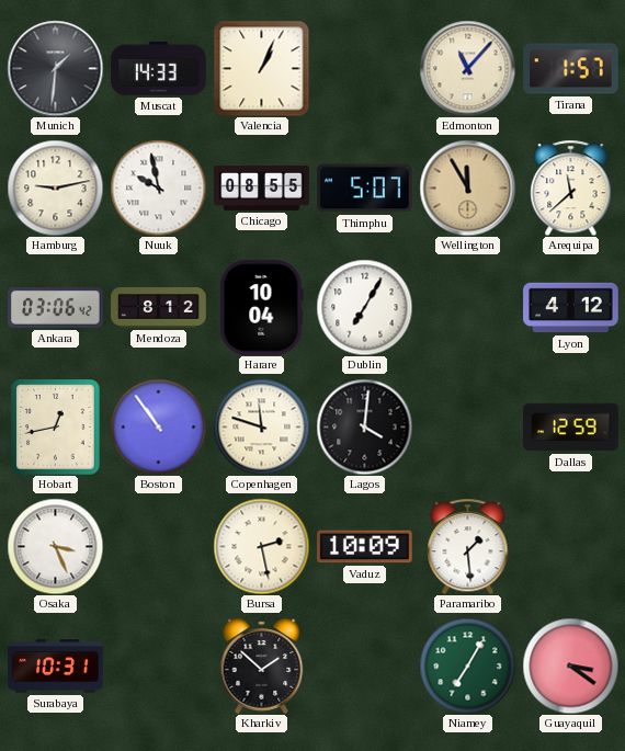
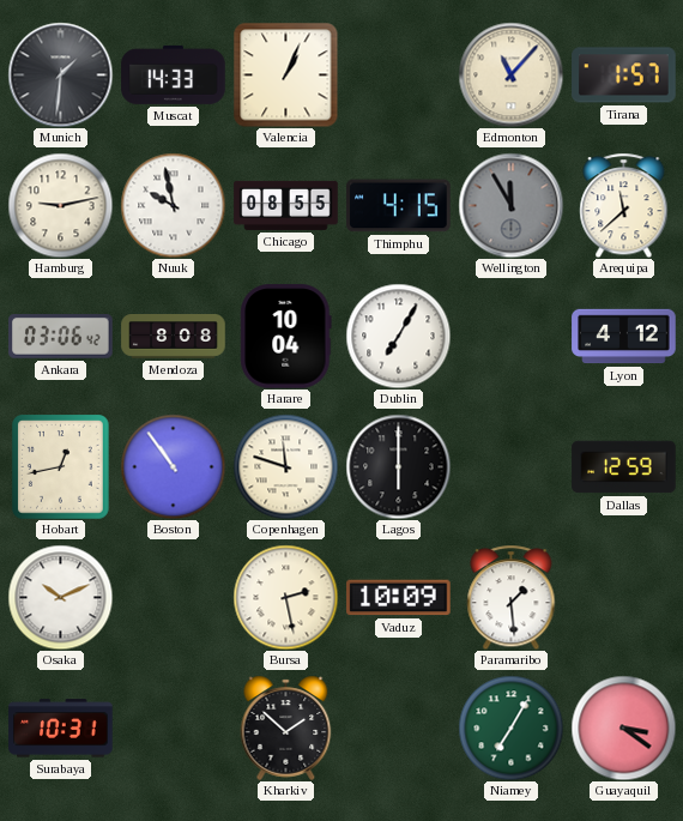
Thimphu: 5:07 -> 4:15
Wellington dial: champagne -> grey
Mendoza: 8:12 -> 8:08
Lagos: 4:01 -> 6:00
Osaka: 3:26 -> 10:11
